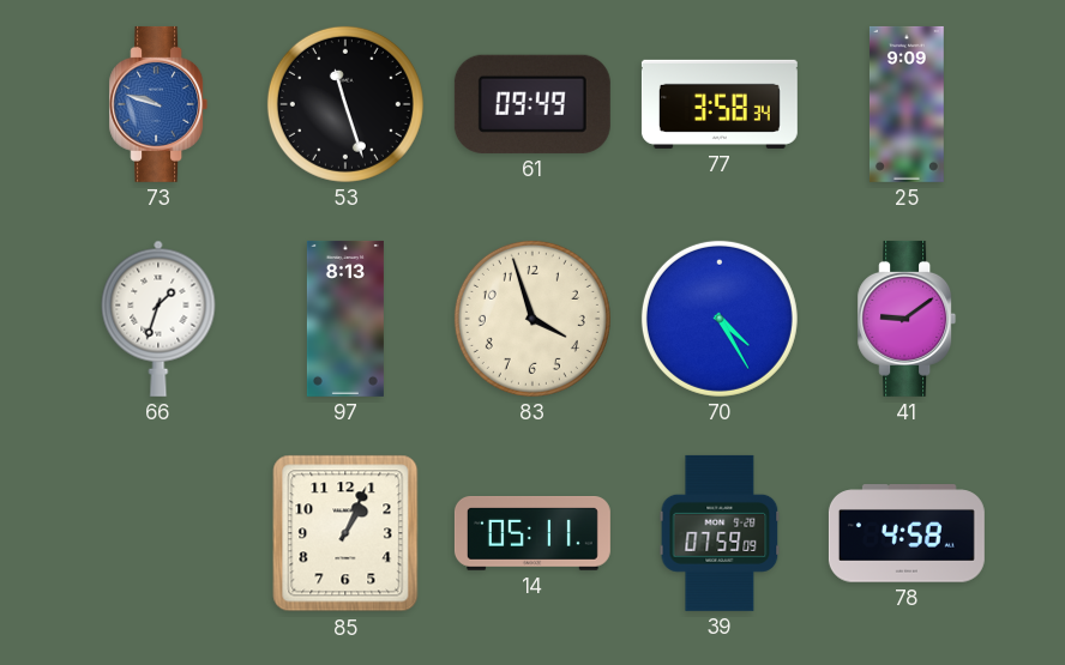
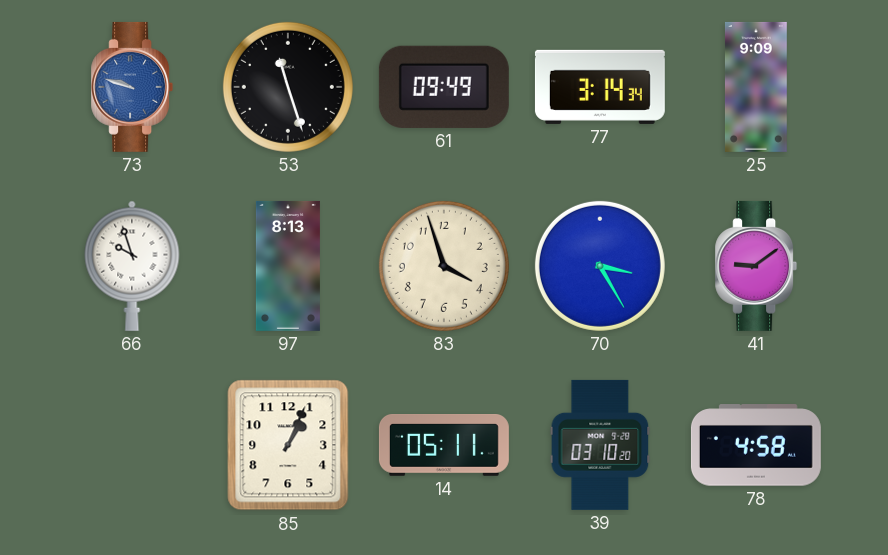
77: 3:58 -> 3:14
66: 1:33 -> 9:57
70: 4:25 -> 3:25
39: 07:59 -> 03:10
